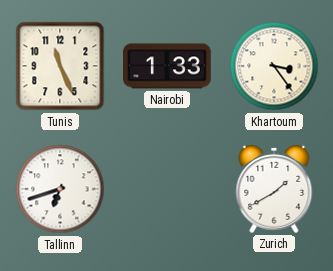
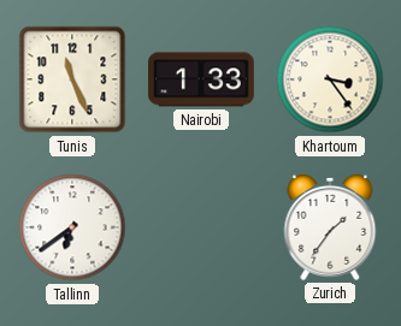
Tallinn: 6:42 -> 6:39
Zurich: 1:40 -> 1:36
